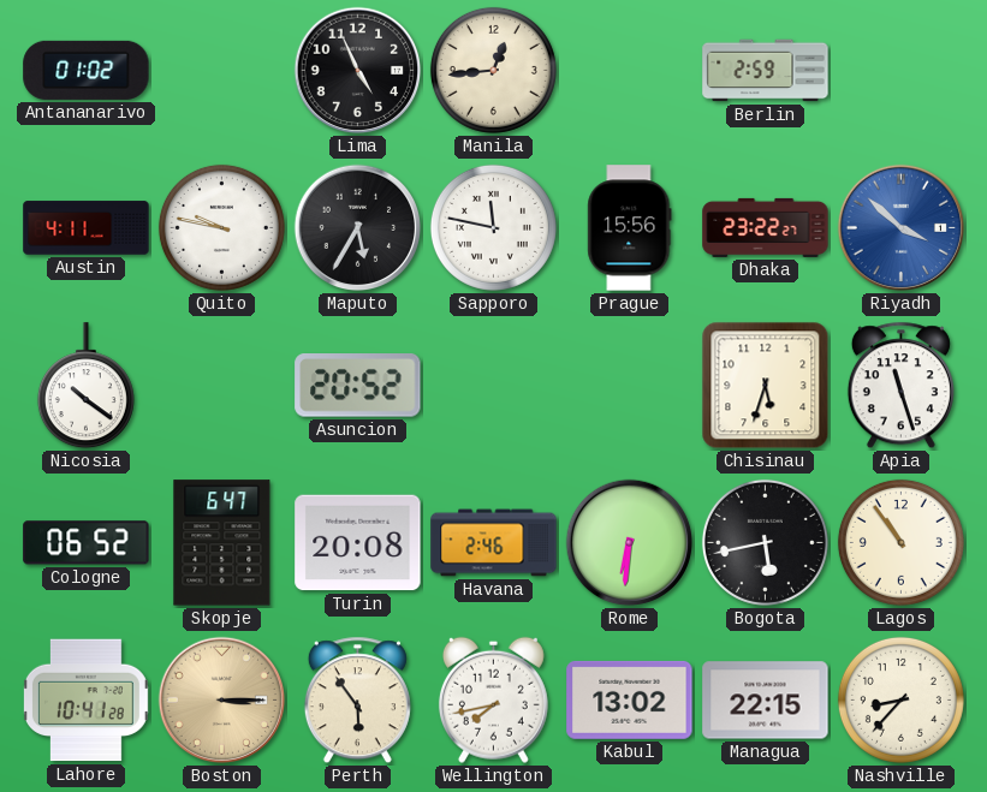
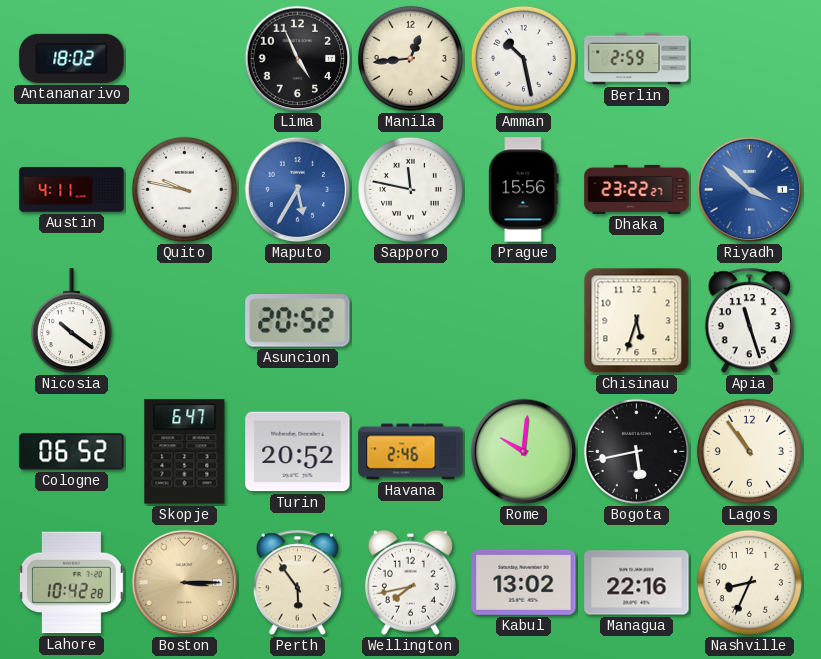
Antananarivo: 01:02 -> 18:02
Amman: none -> 10:28
Maputo dial: black -> blue
Turin: 20:08 -> 20:52
Rome: 6:31 -> 10:01
Lahore: 10:41 -> 10:42
Managua: 22:15 -> 22:16
Nashville: 8:37 -> 8:34
